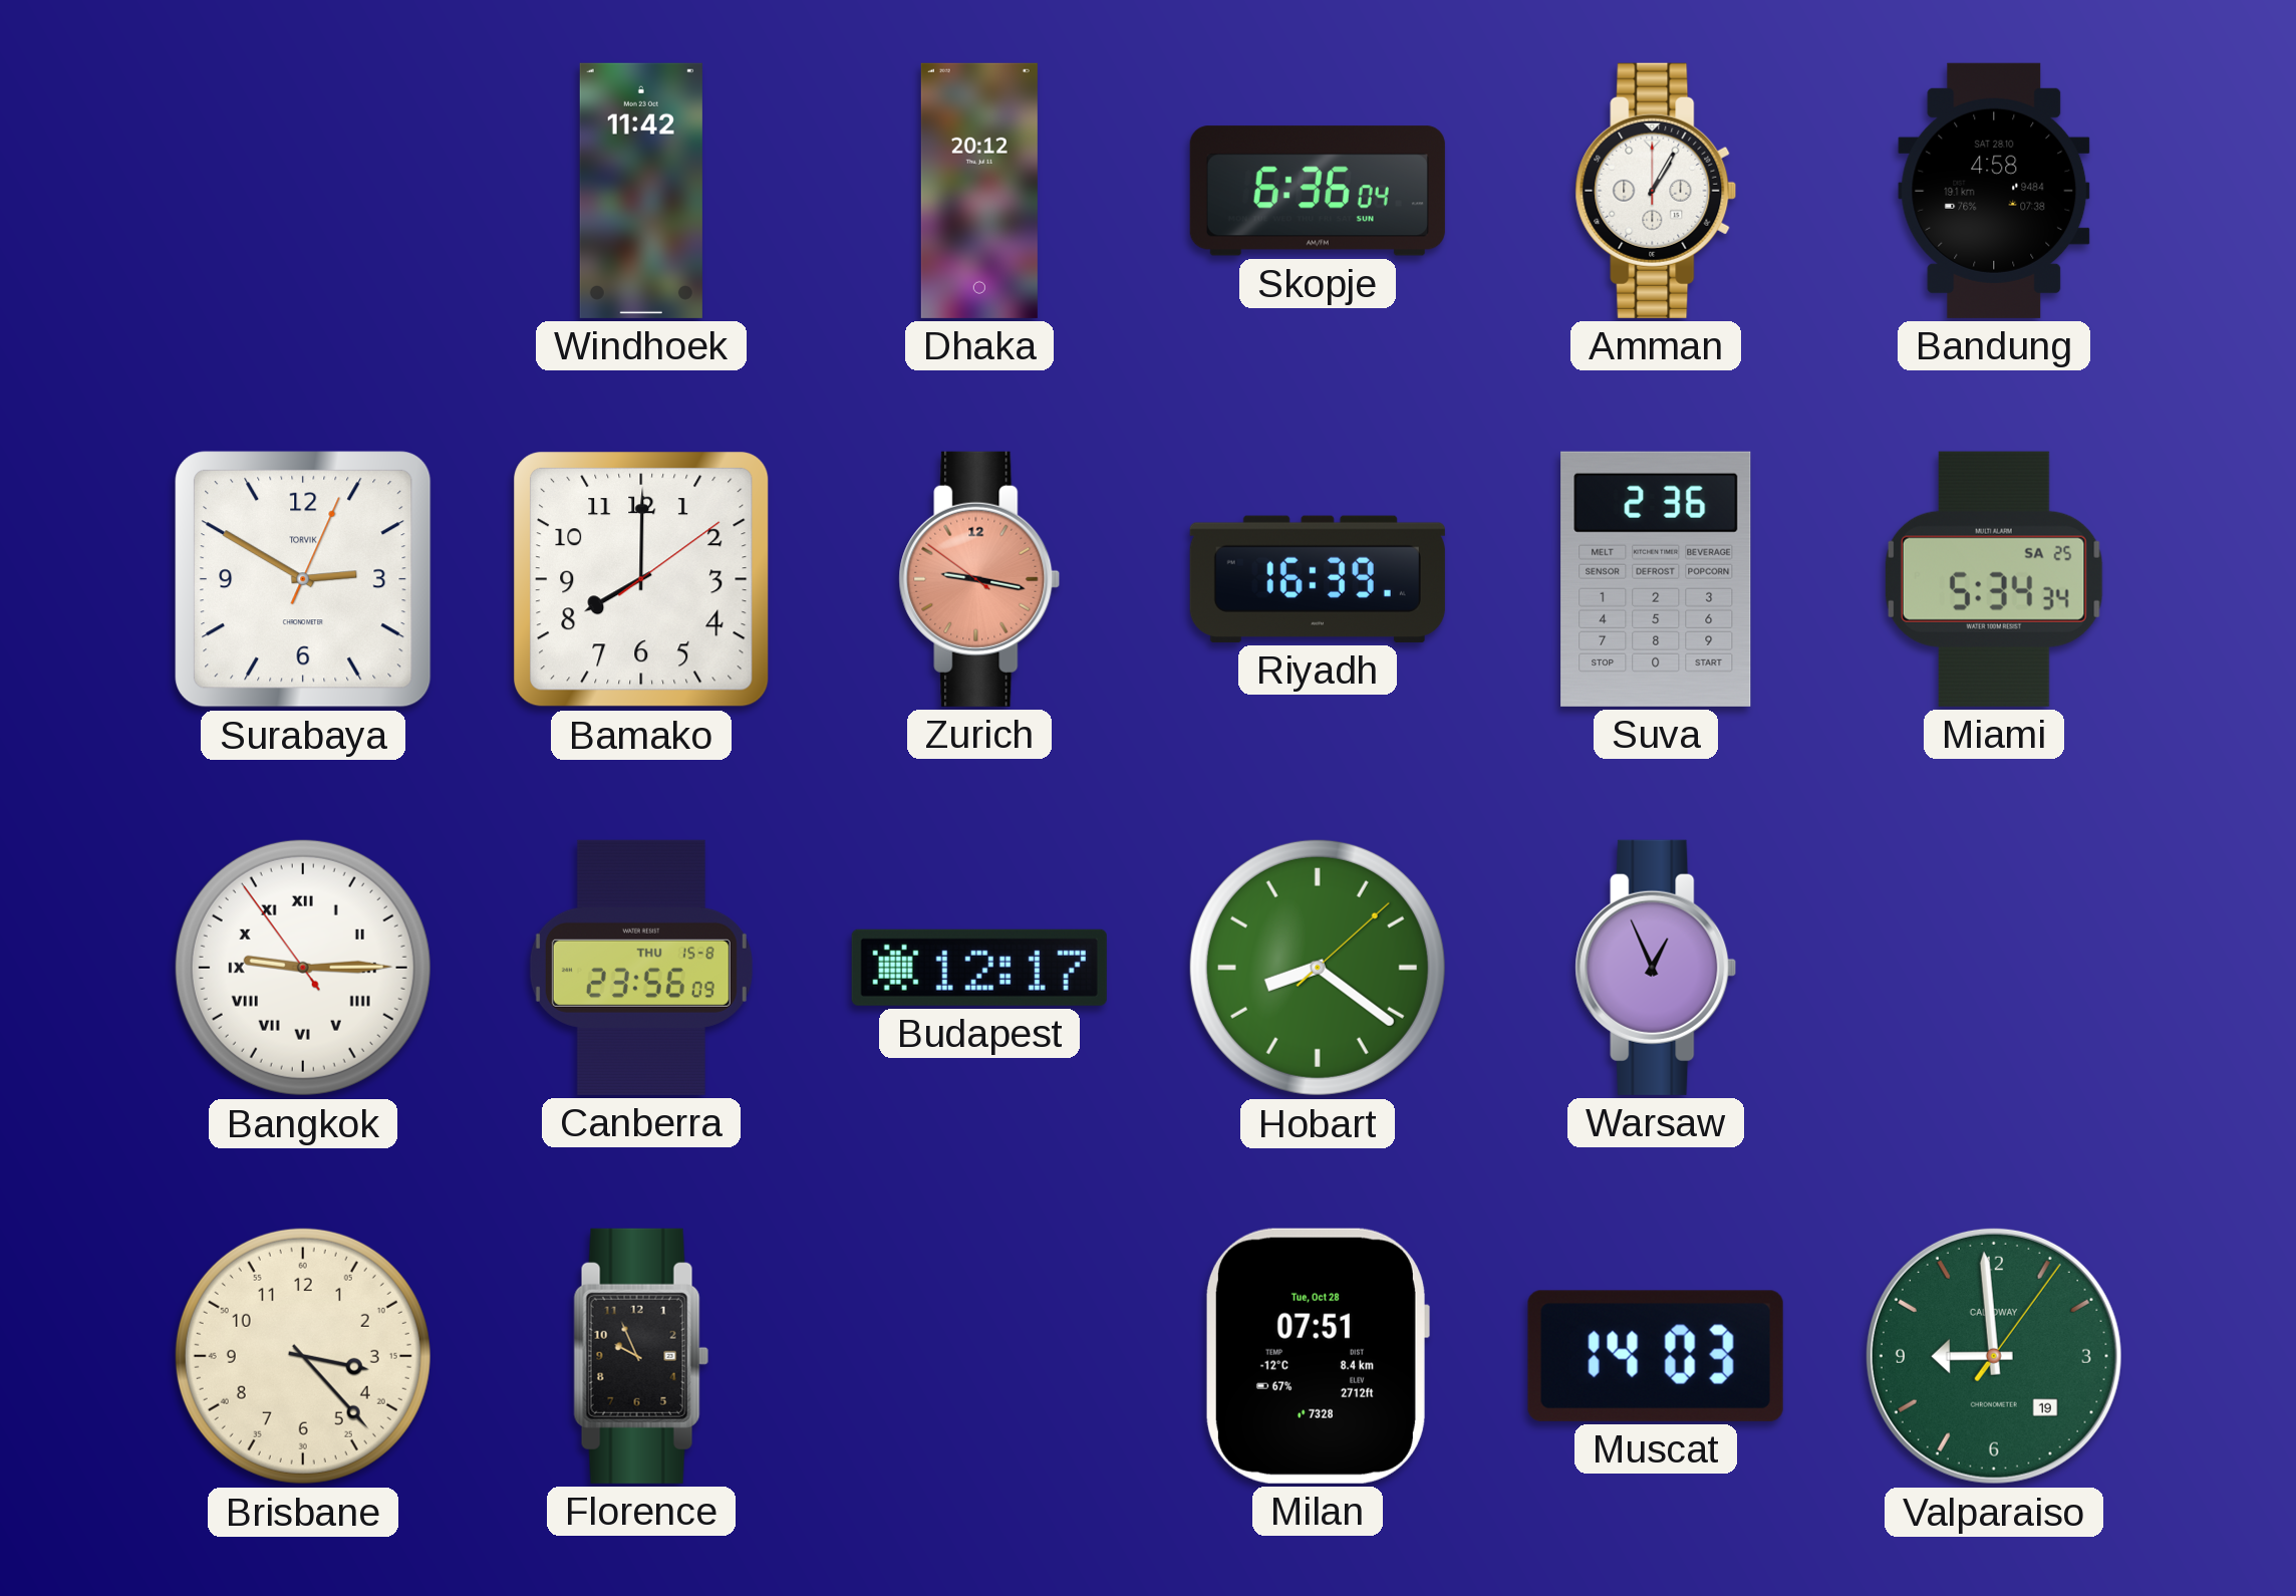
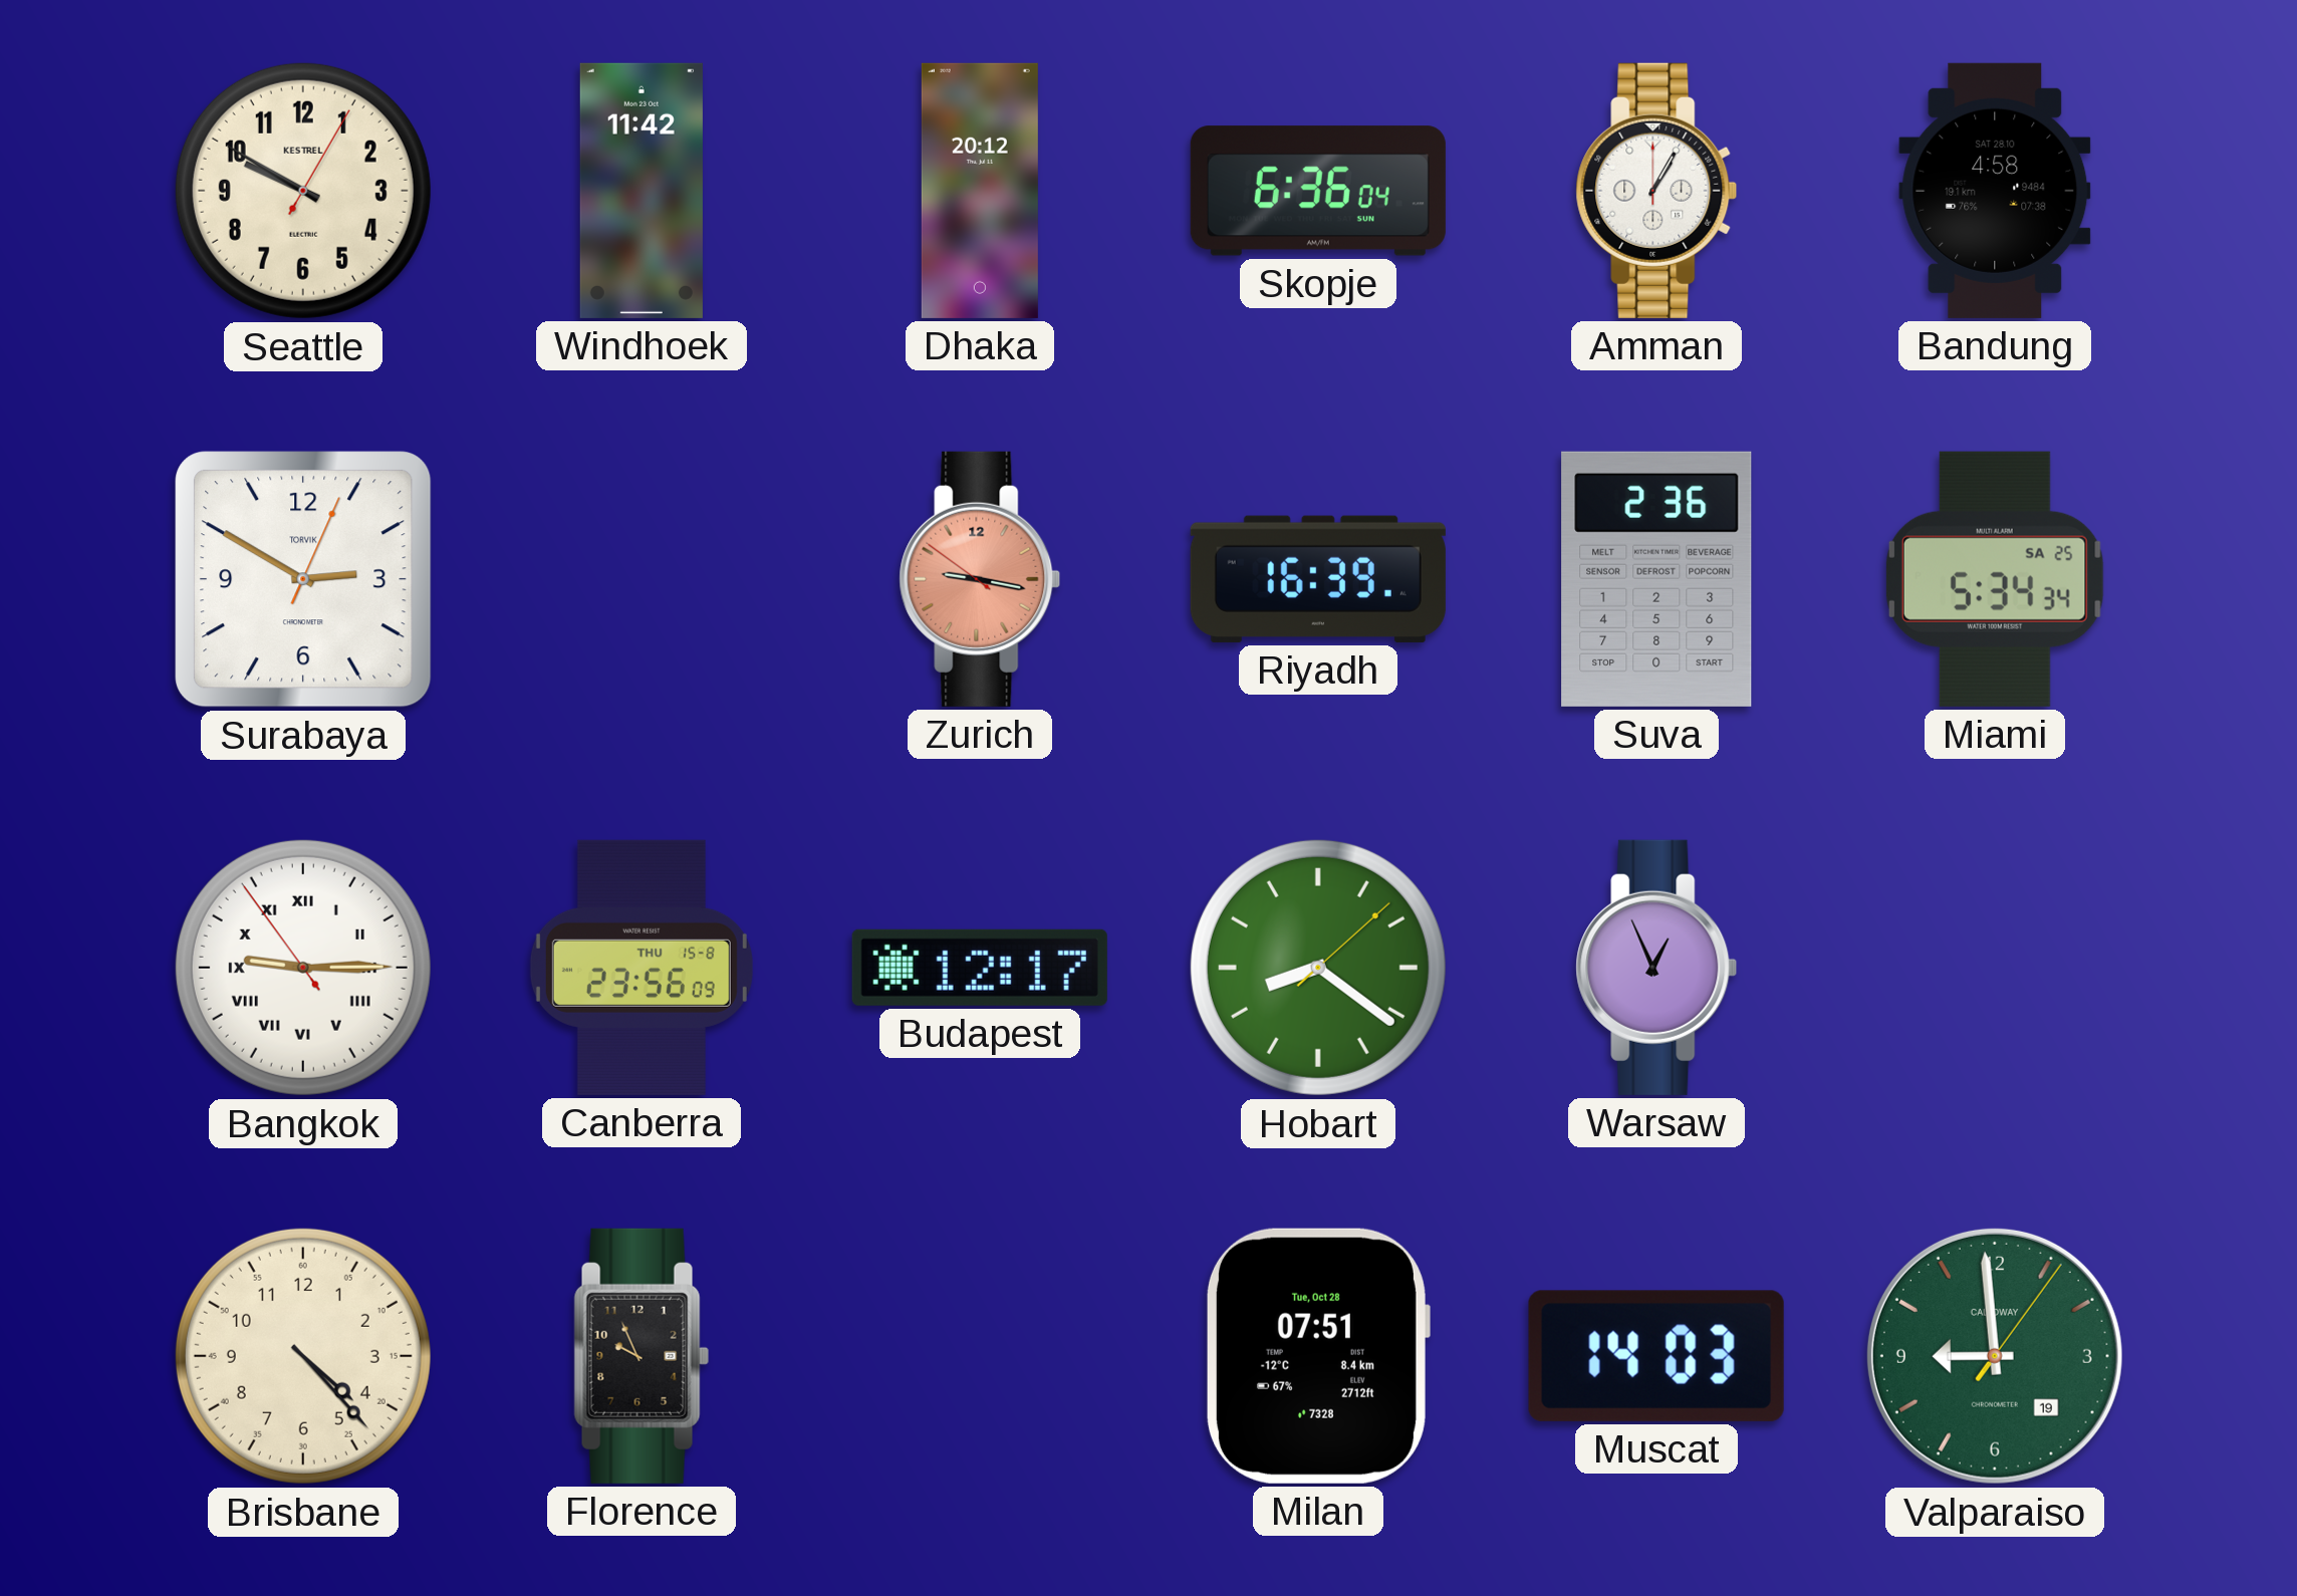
Seattle: none -> 9:50
Bamako: 8:00 -> none
Brisbane: 3:23 -> 4:23
